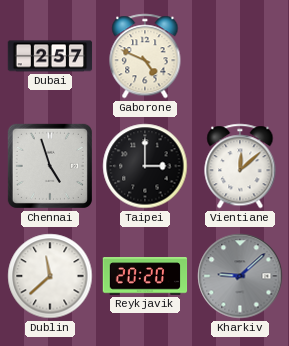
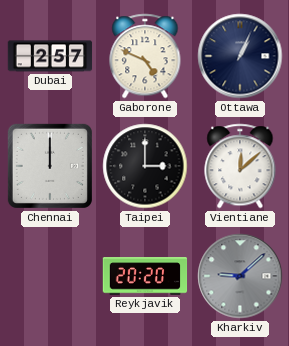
Ottawa: none -> 1:04
Chennai: 4:57 -> 12:00
Dublin: 11:38 -> none
